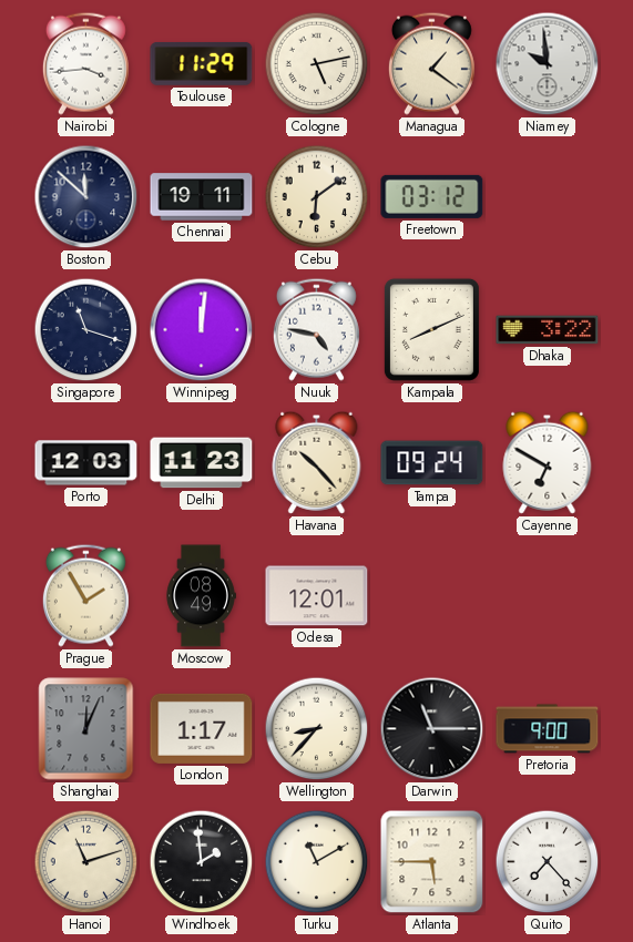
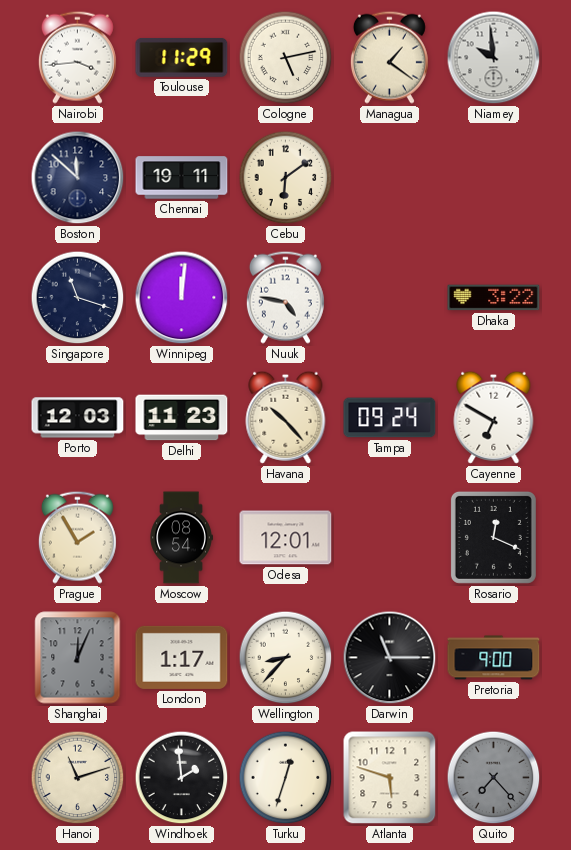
Freetown: 03:12 -> none
Kampala: 8:11 -> none
Moscow: 08:49 -> 08:54
Rosario: none -> 12:19
Turku: 11:10 -> 12:33
Atlanta: 5:45 -> 5:48
Quito dial: white -> grey
